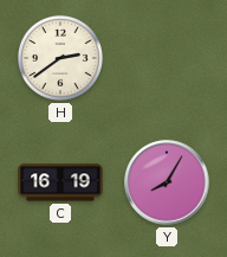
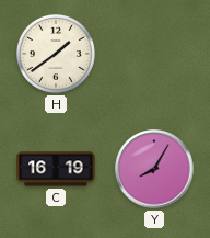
H: 2:39 -> 1:39
